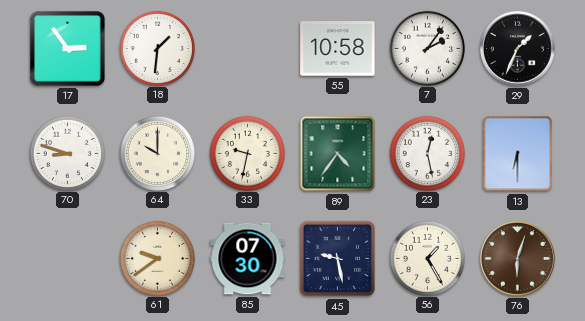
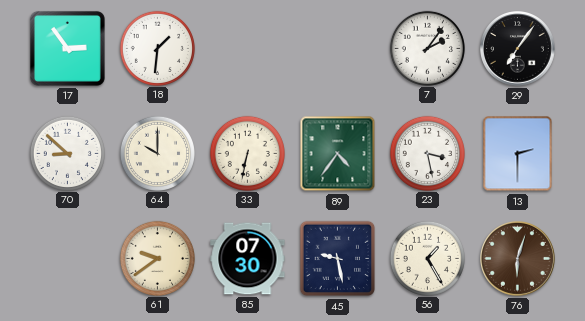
55: 10:58 -> none
29: 1:34 -> 7:06
70: 8:48 -> 8:52
33: 9:32 -> 6:32
23: 12:28 -> 3:28
13: 6:30 -> 2:30
